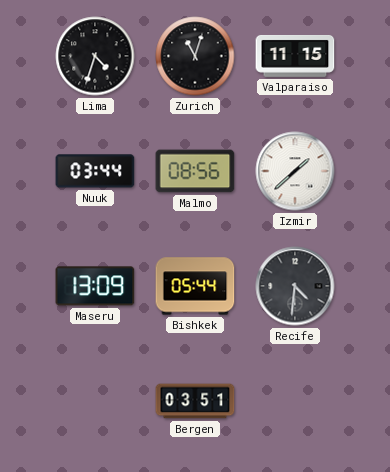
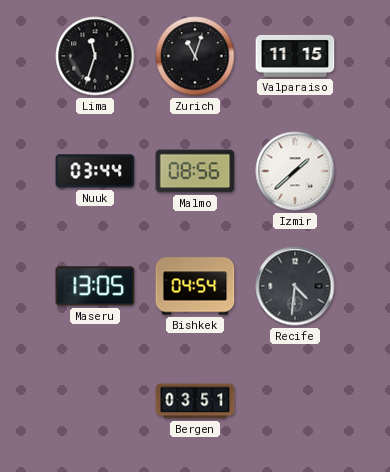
Lima: 4:33 -> 11:33
Maseru: 13:09 -> 13:05
Bishkek: 05:44 -> 04:54
